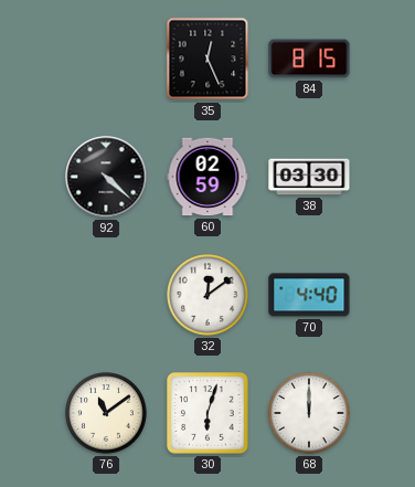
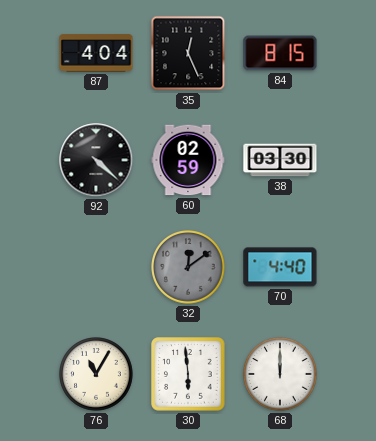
87: none -> 4:04
32 dial: white -> grey
76: 11:09 -> 11:05
30: 6:03 -> 5:59
